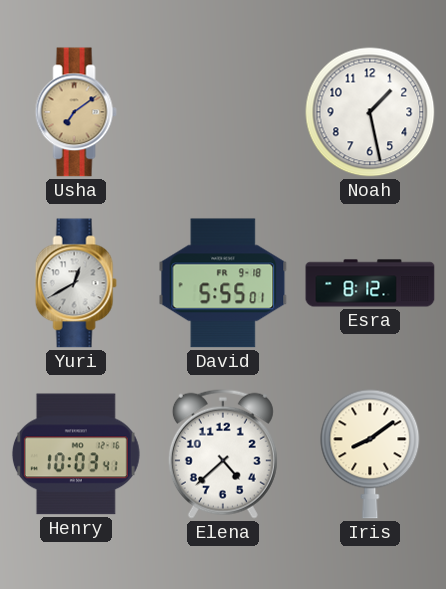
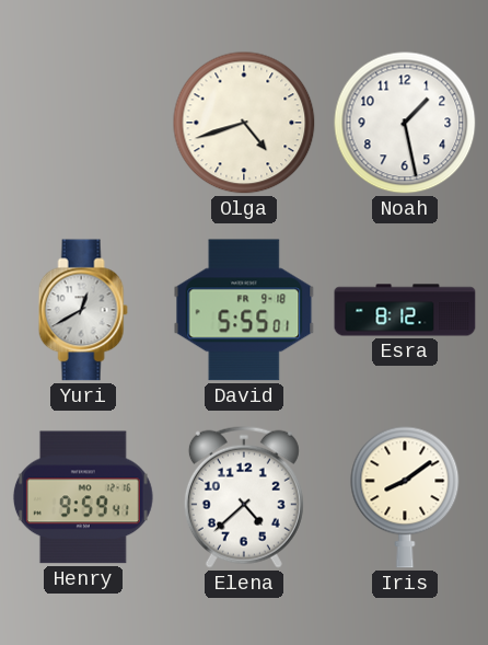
Usha: 7:09 -> none
Olga: none -> 4:42
Henry: 10:03 -> 9:59
